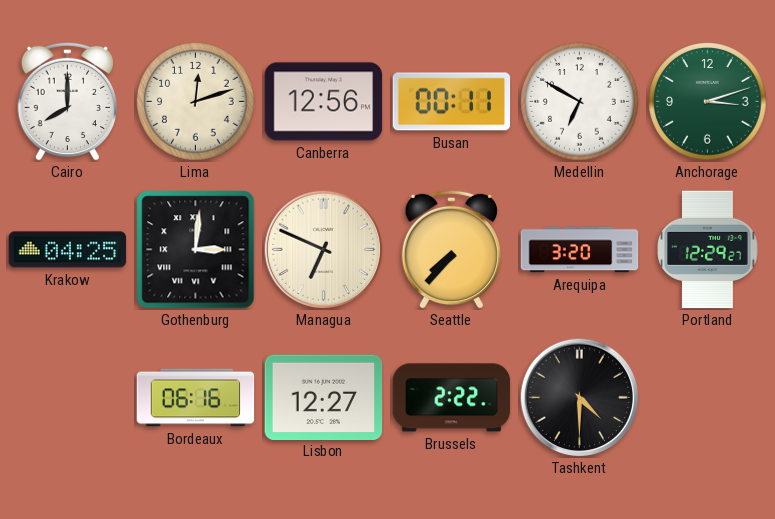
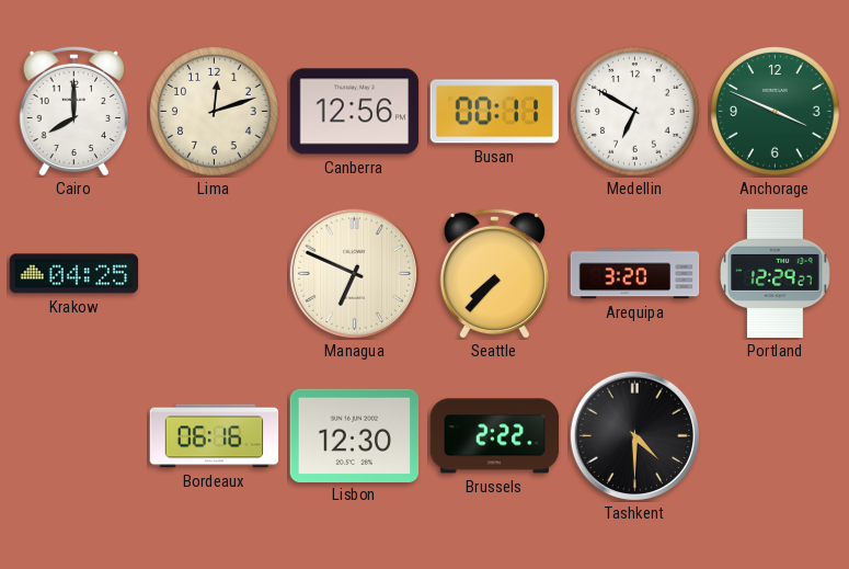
Anchorage: 3:12 -> 3:49
Gothenburg: 3:01 -> none
Lisbon: 12:27 -> 12:30
